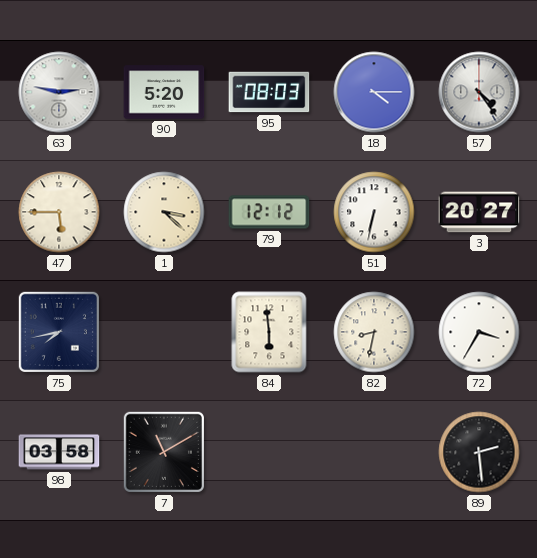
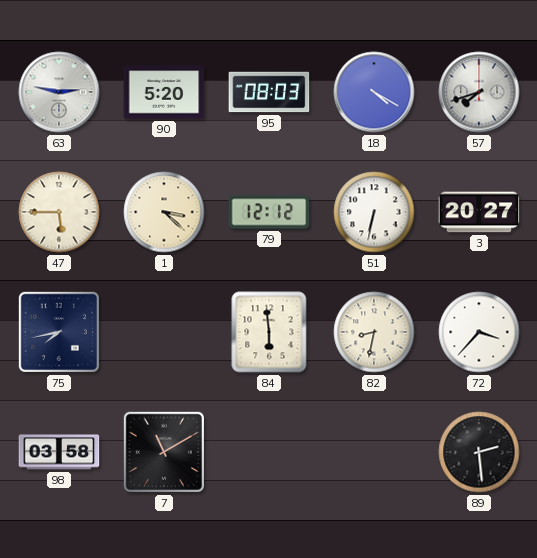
18: 4:15 -> 4:20
57: 4:24 -> 7:42
72: 3:35 -> 3:37
